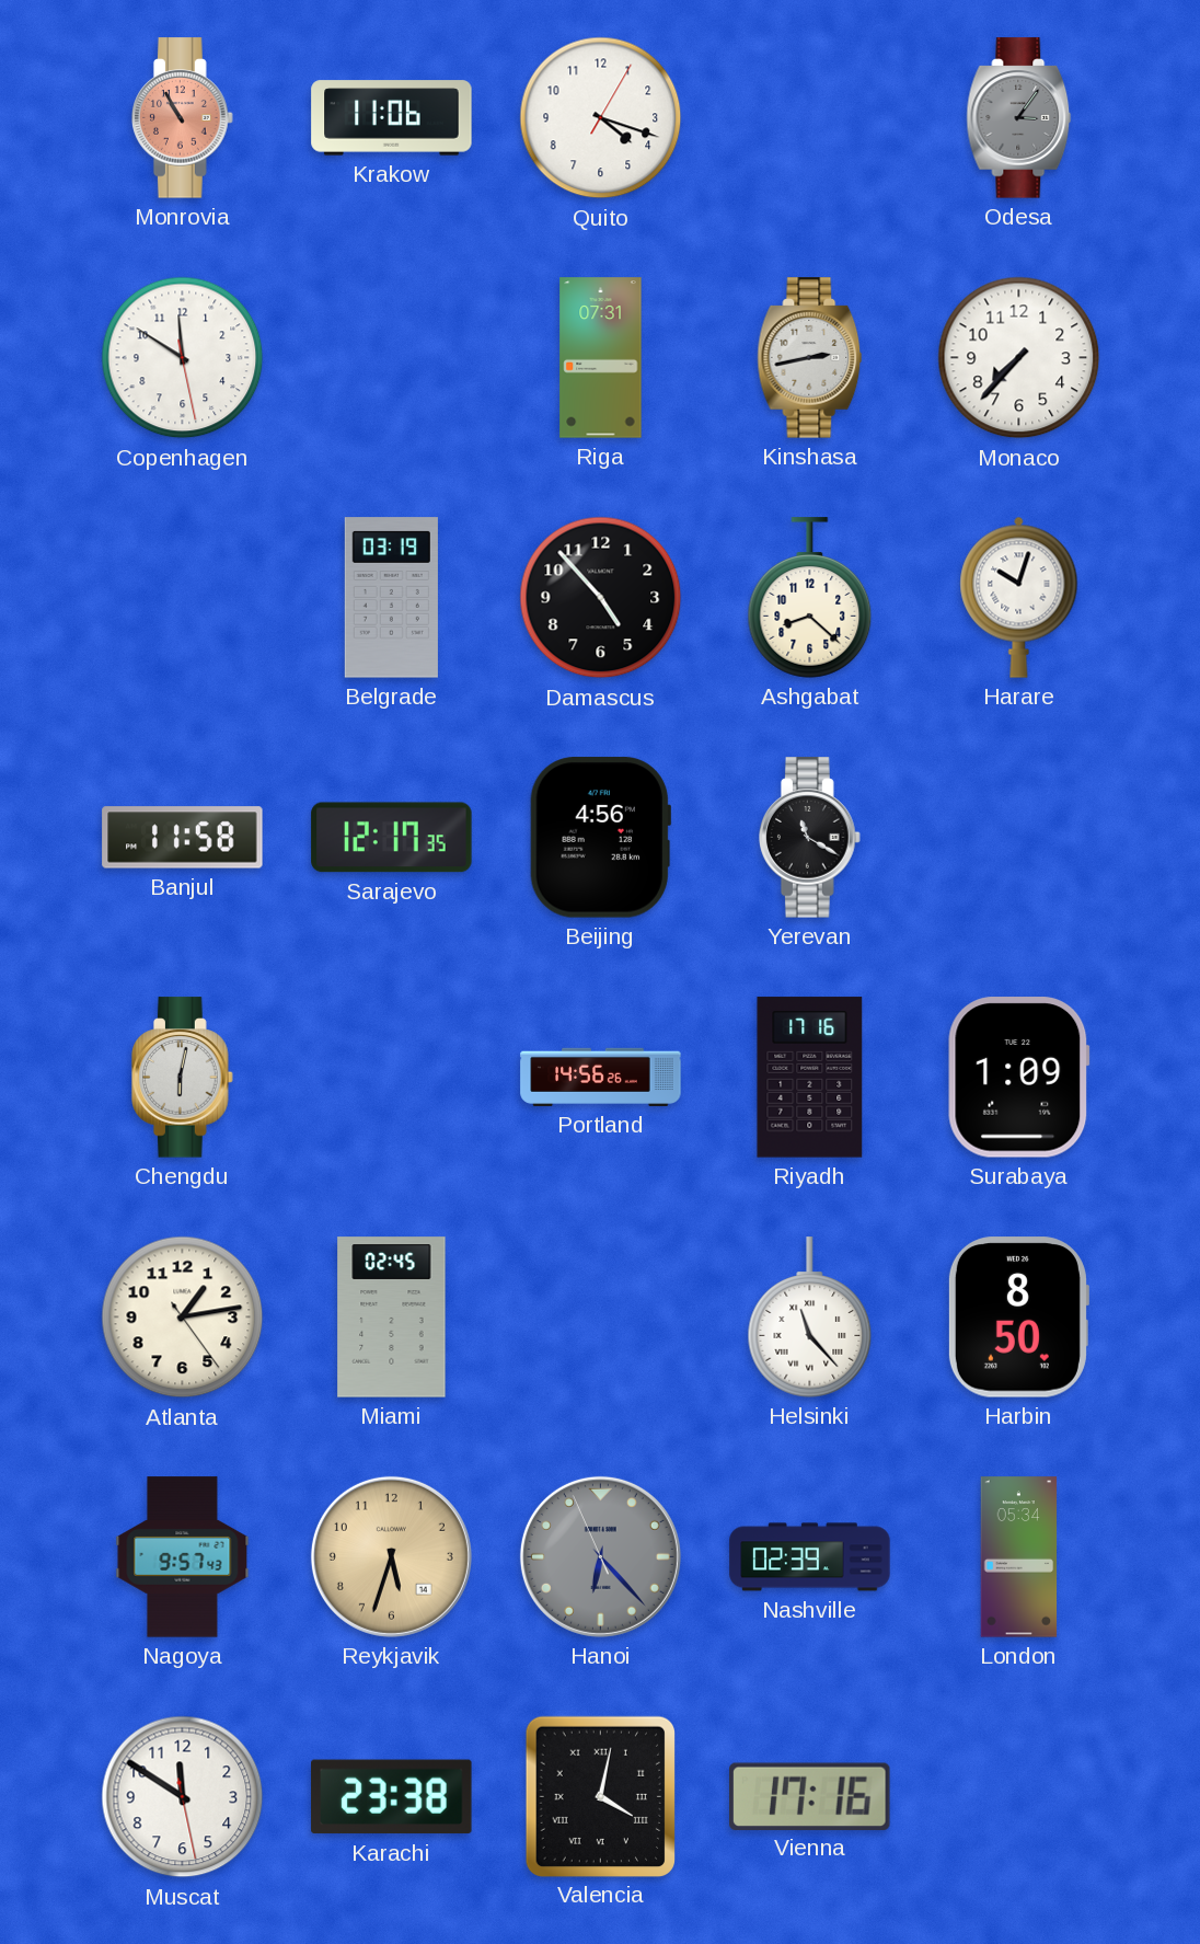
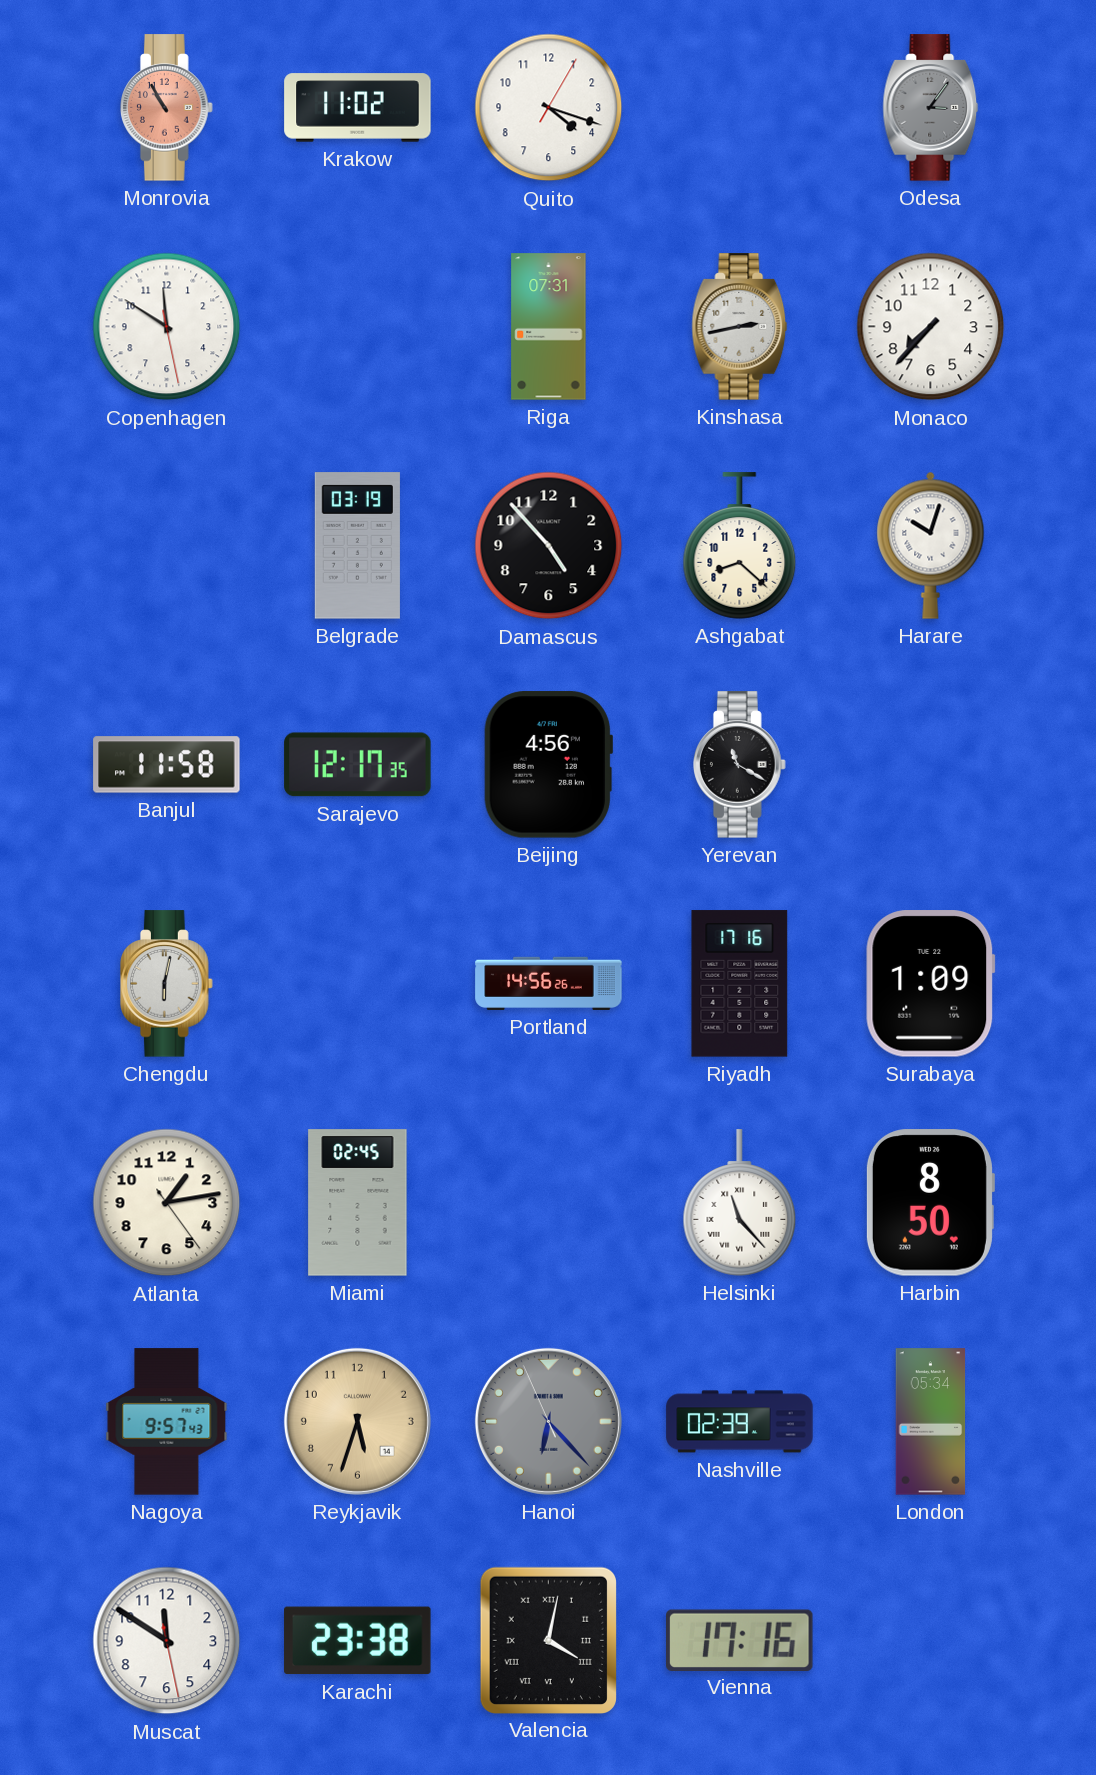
Krakow: 11:06 -> 11:02
